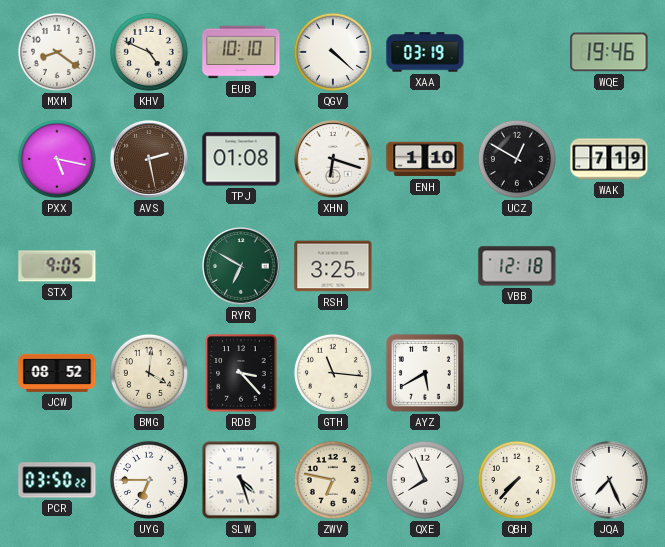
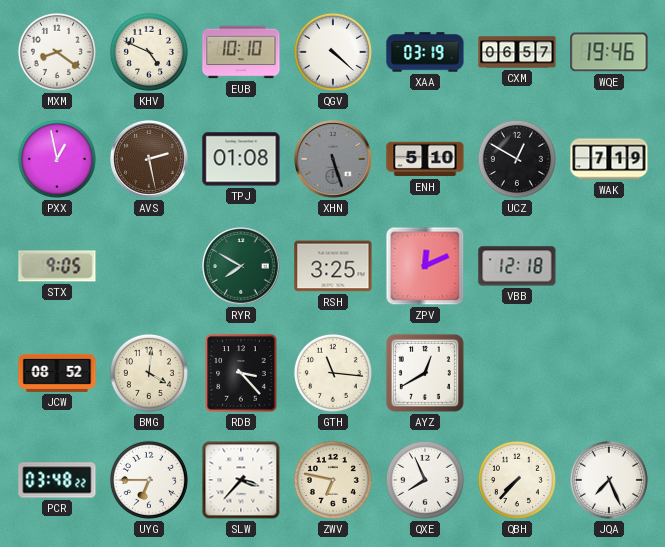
CXM: none -> 06:57
PXX: 5:17 -> 12:58
XHN: 6:18 -> 5:27
XHN dial: white -> grey
ENH: 1:10 -> 5:10
RYR: 6:50 -> 7:50
ZPV: none -> 12:11
AYZ: 5:40 -> 12:40
PCR: 03:50 -> 03:48
SLW: 4:27 -> 3:37
